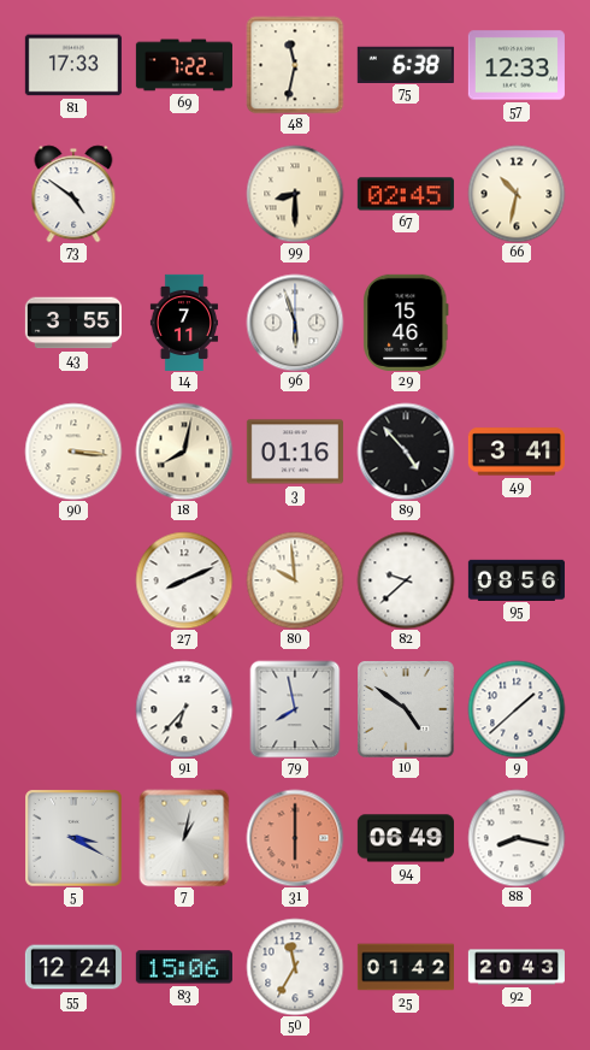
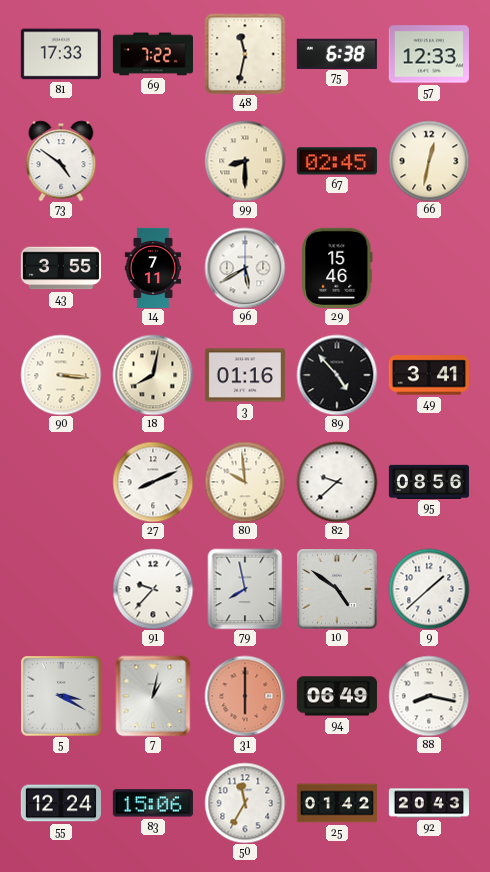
66: 10:32 -> 12:32
96: 5:57 -> 5:40
91: 6:37 -> 9:37
